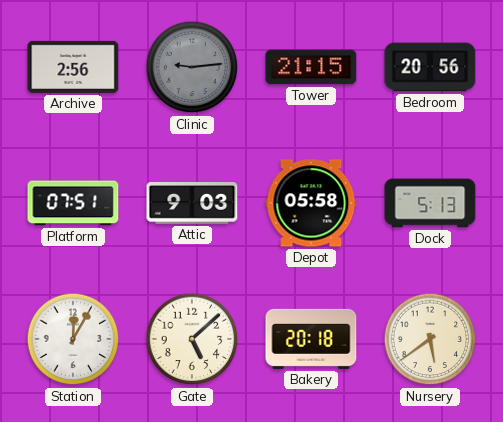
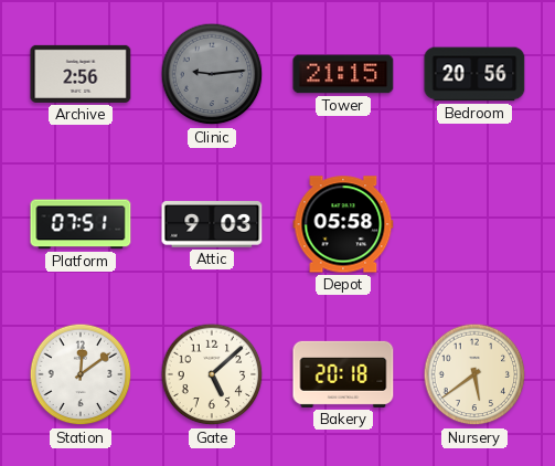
Dock: 5:13 -> none
Station: 12:05 -> 12:09
